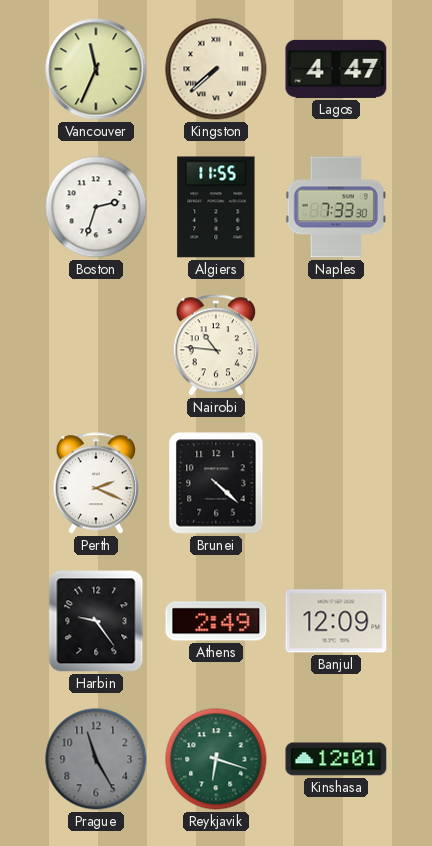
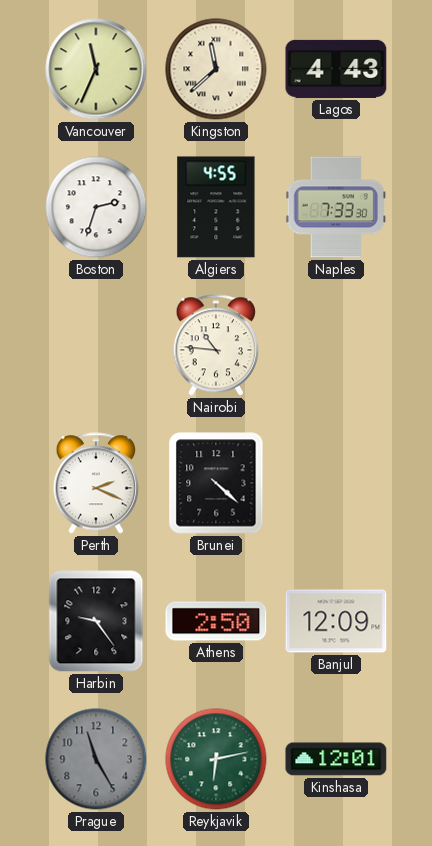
Kingston: 7:38 -> 11:38
Lagos: 4:47 -> 4:43
Algiers: 11:55 -> 4:55
Athens: 2:49 -> 2:50
Reykjavik: 6:18 -> 6:13
